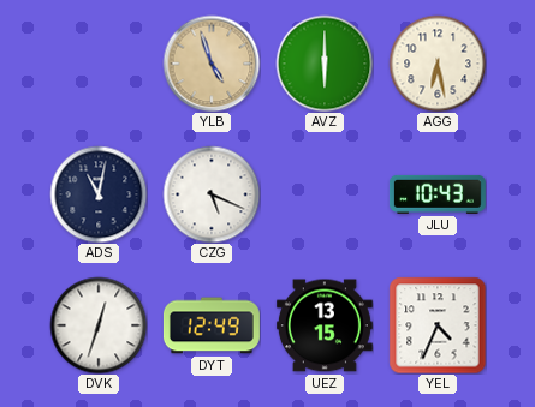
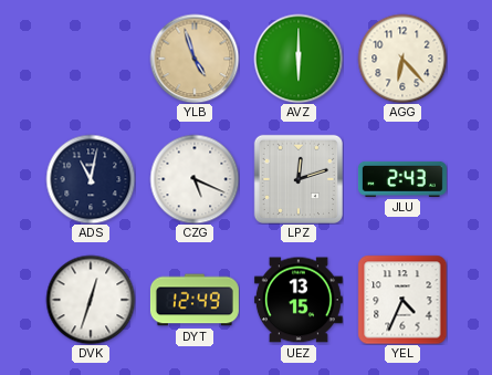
AGG: 6:28 -> 6:23
LPZ: none -> 12:12
JLU: 10:43 -> 2:43
